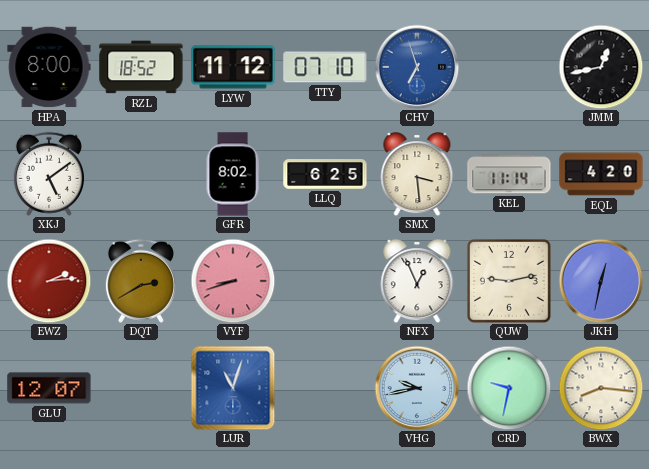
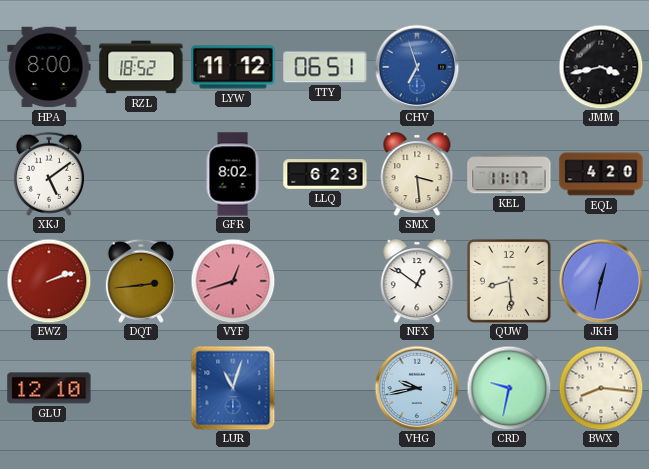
TTY: 07:10 -> 06:51
JMM: 12:43 -> 3:43
LLQ: 6:25 -> 6:23
KEL: 11:14 -> 11:17
EWZ: 2:14 -> 2:12
DQT: 2:40 -> 2:44
VYF: 8:42 -> 12:42
NFX: 12:56 -> 12:51
QUW: 9:13 -> 8:29
GLU: 12:07 -> 12:10
